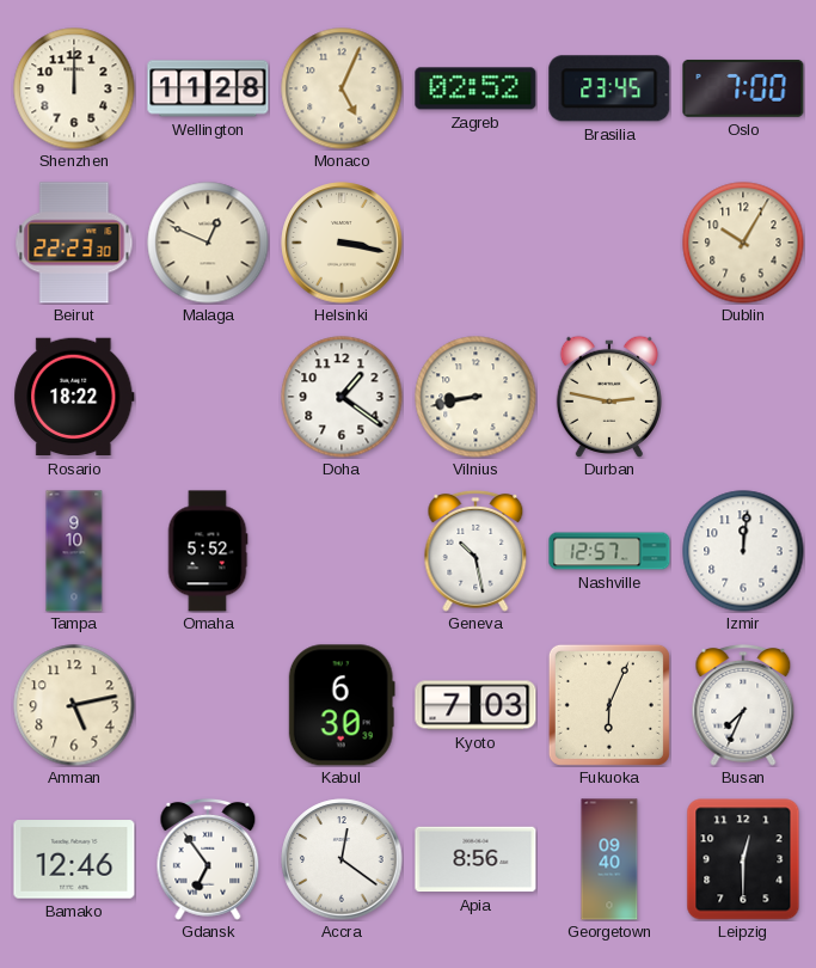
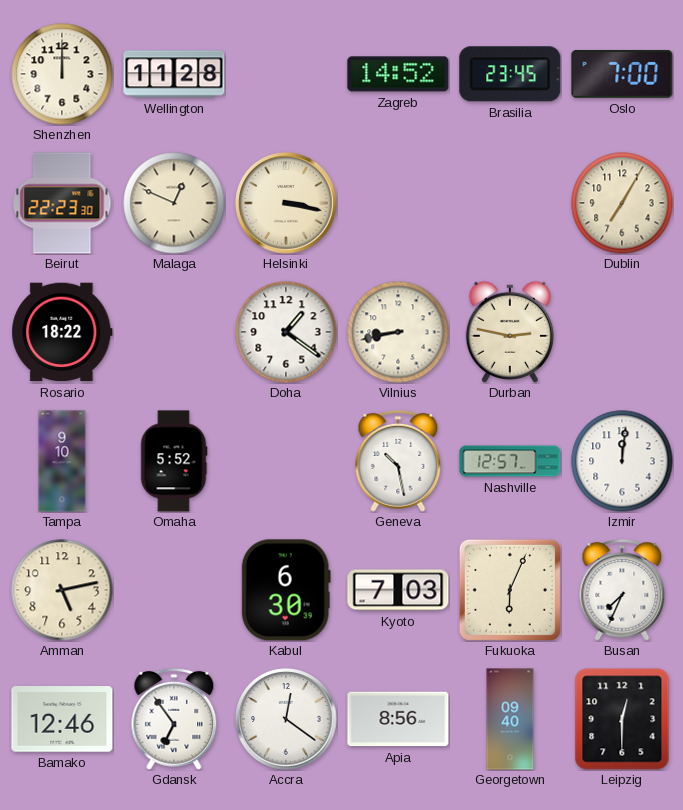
Monaco: 5:04 -> none
Zagreb: 02:52 -> 14:52
Dublin: 10:05 -> 7:05
